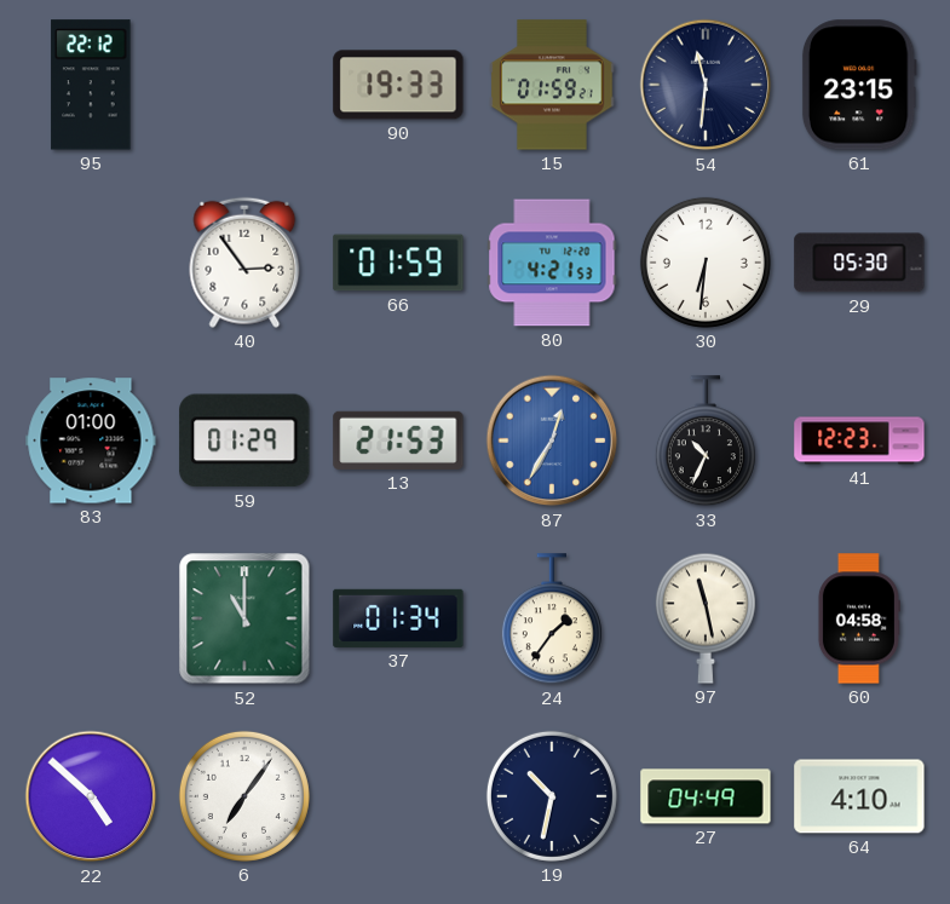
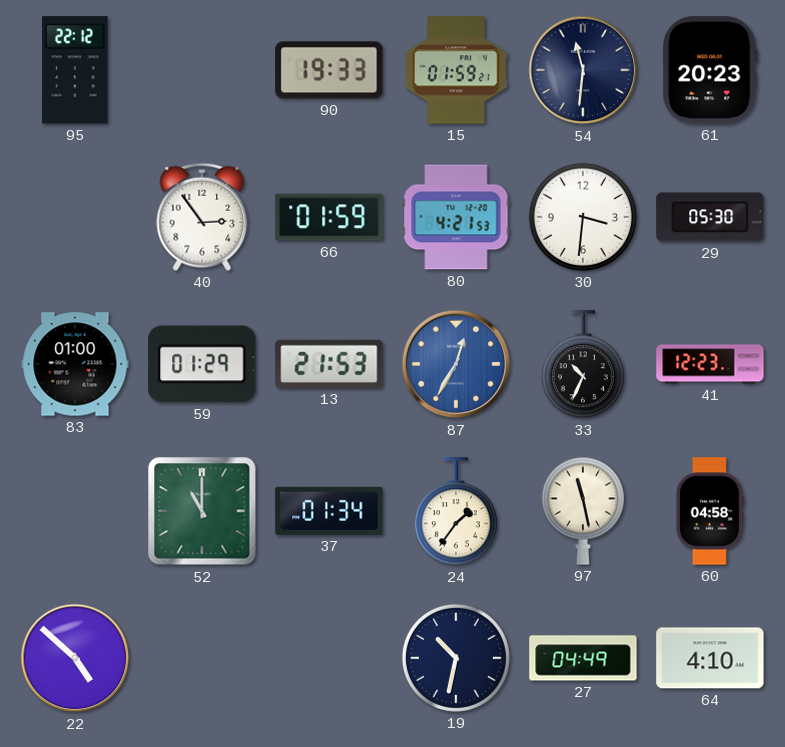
61: 23:15 -> 20:23
30: 6:31 -> 3:31
6: 7:06 -> none
